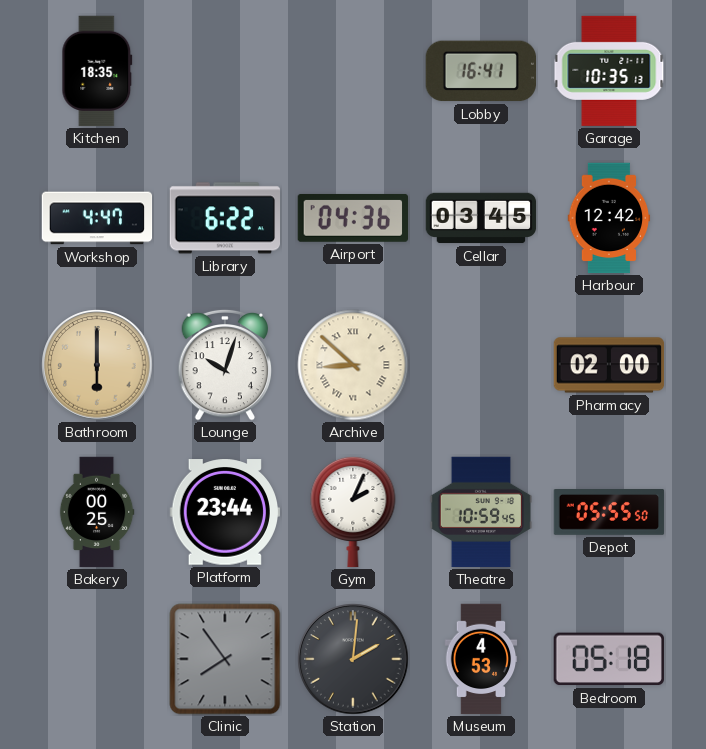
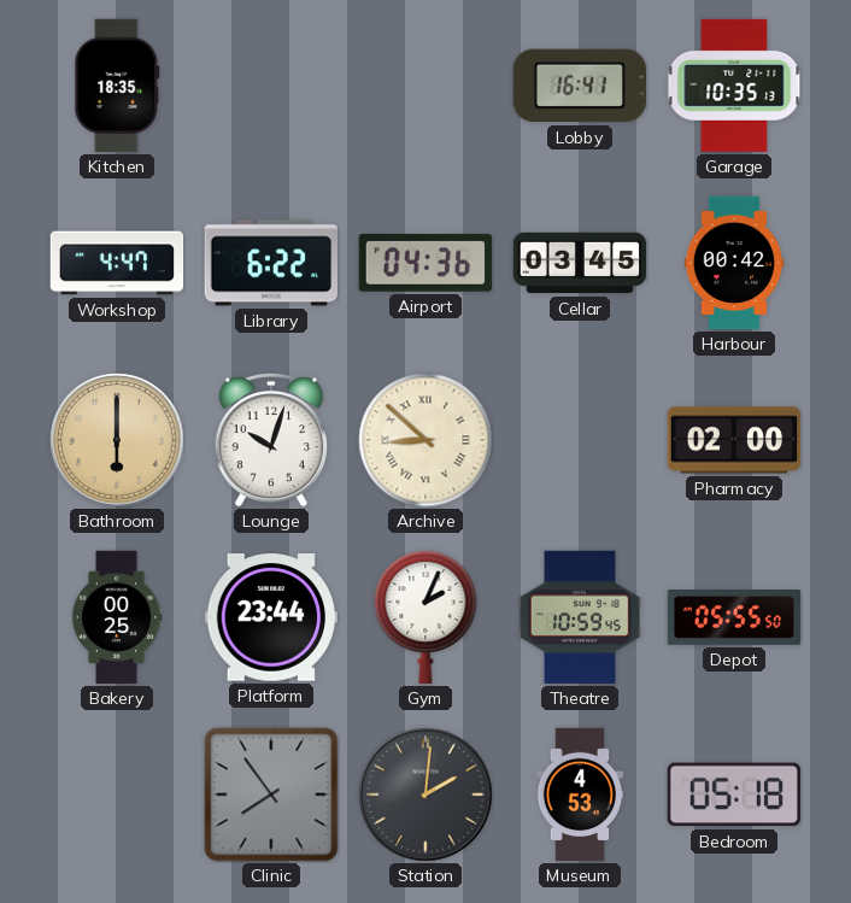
Harbour: 12:42 -> 00:42
